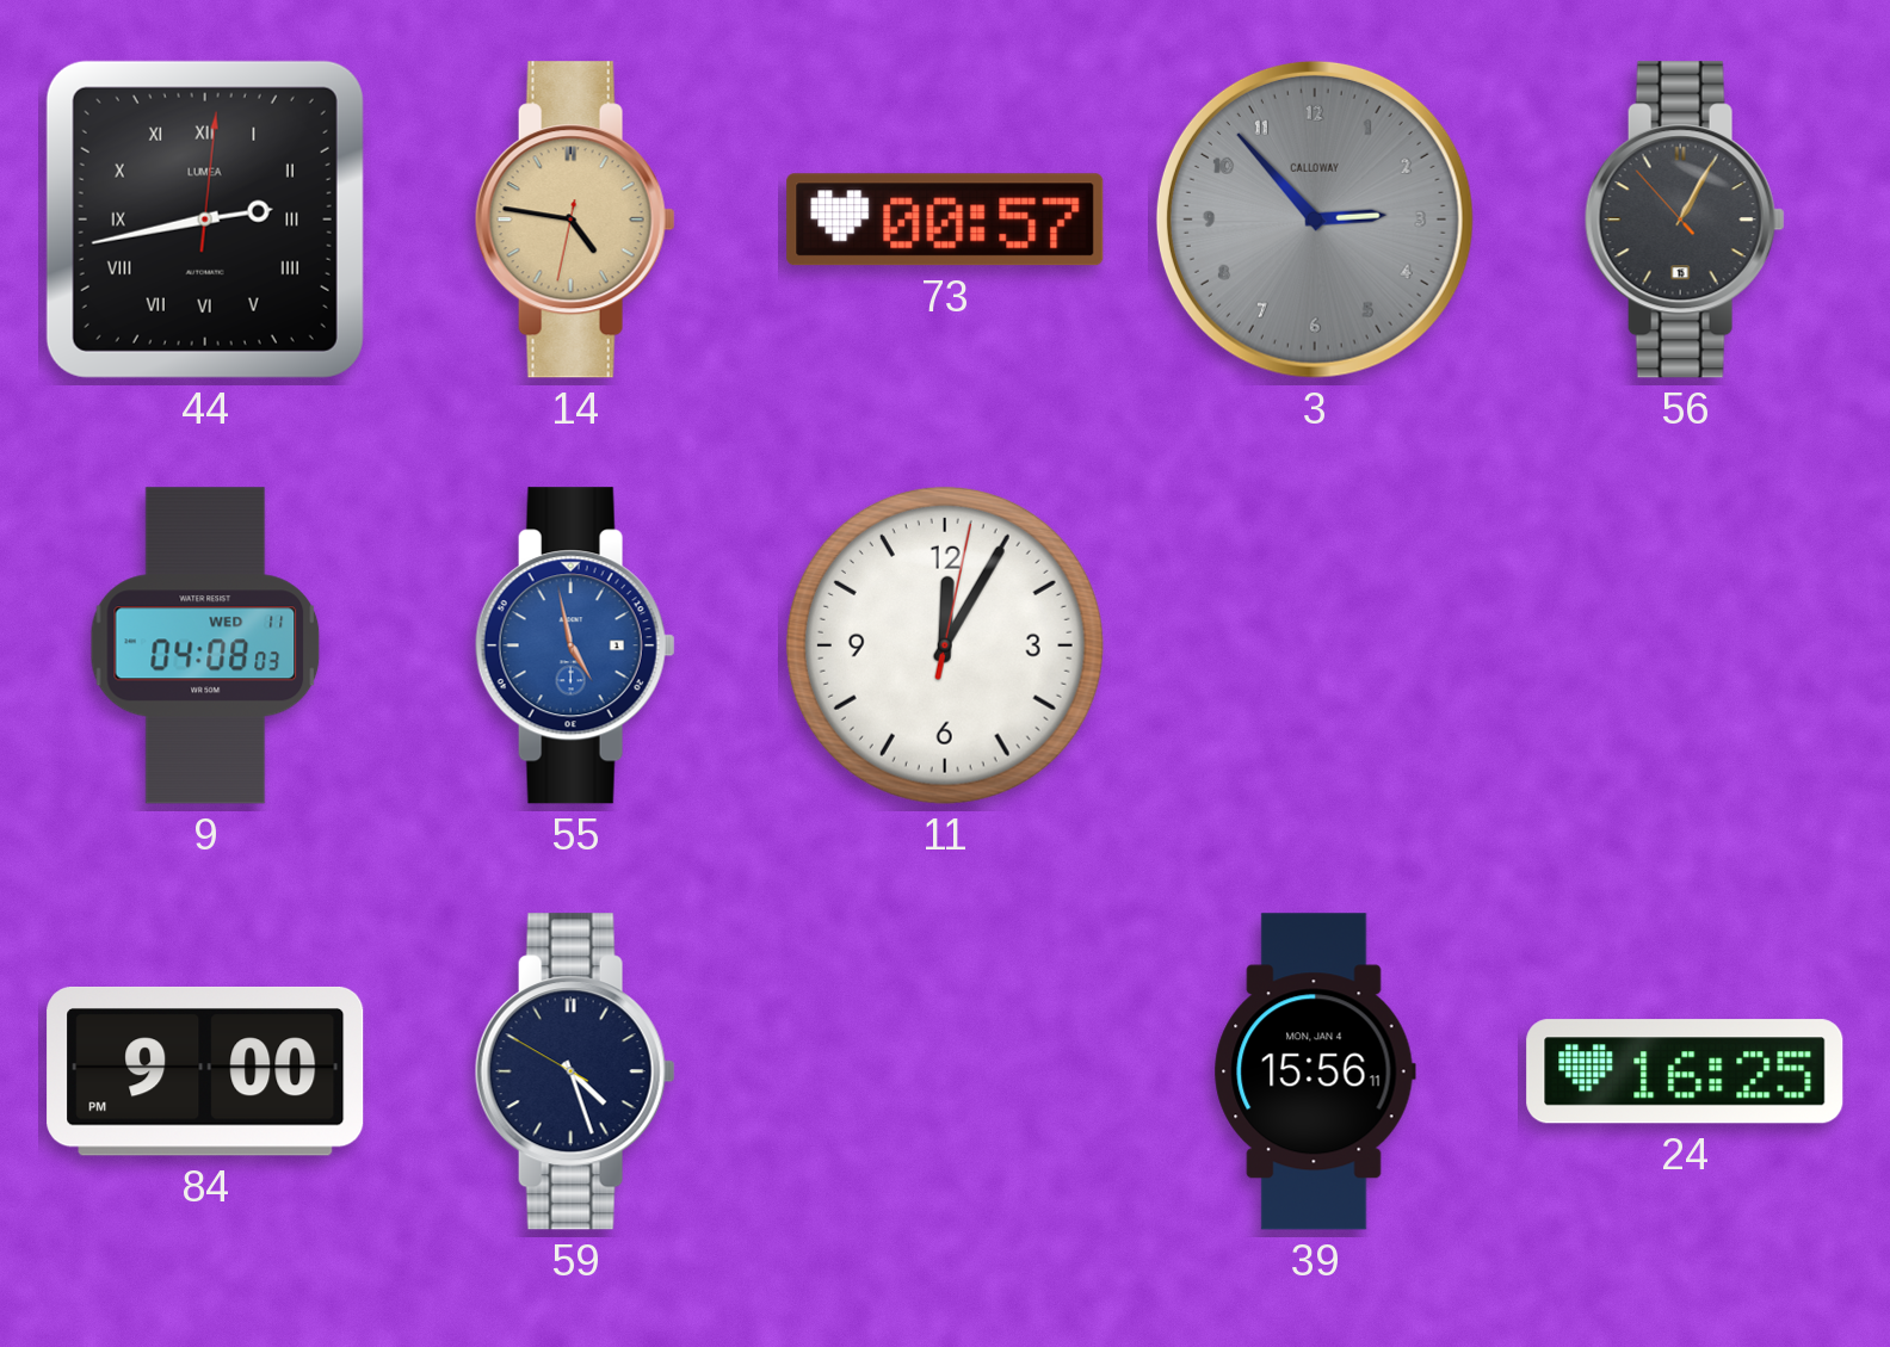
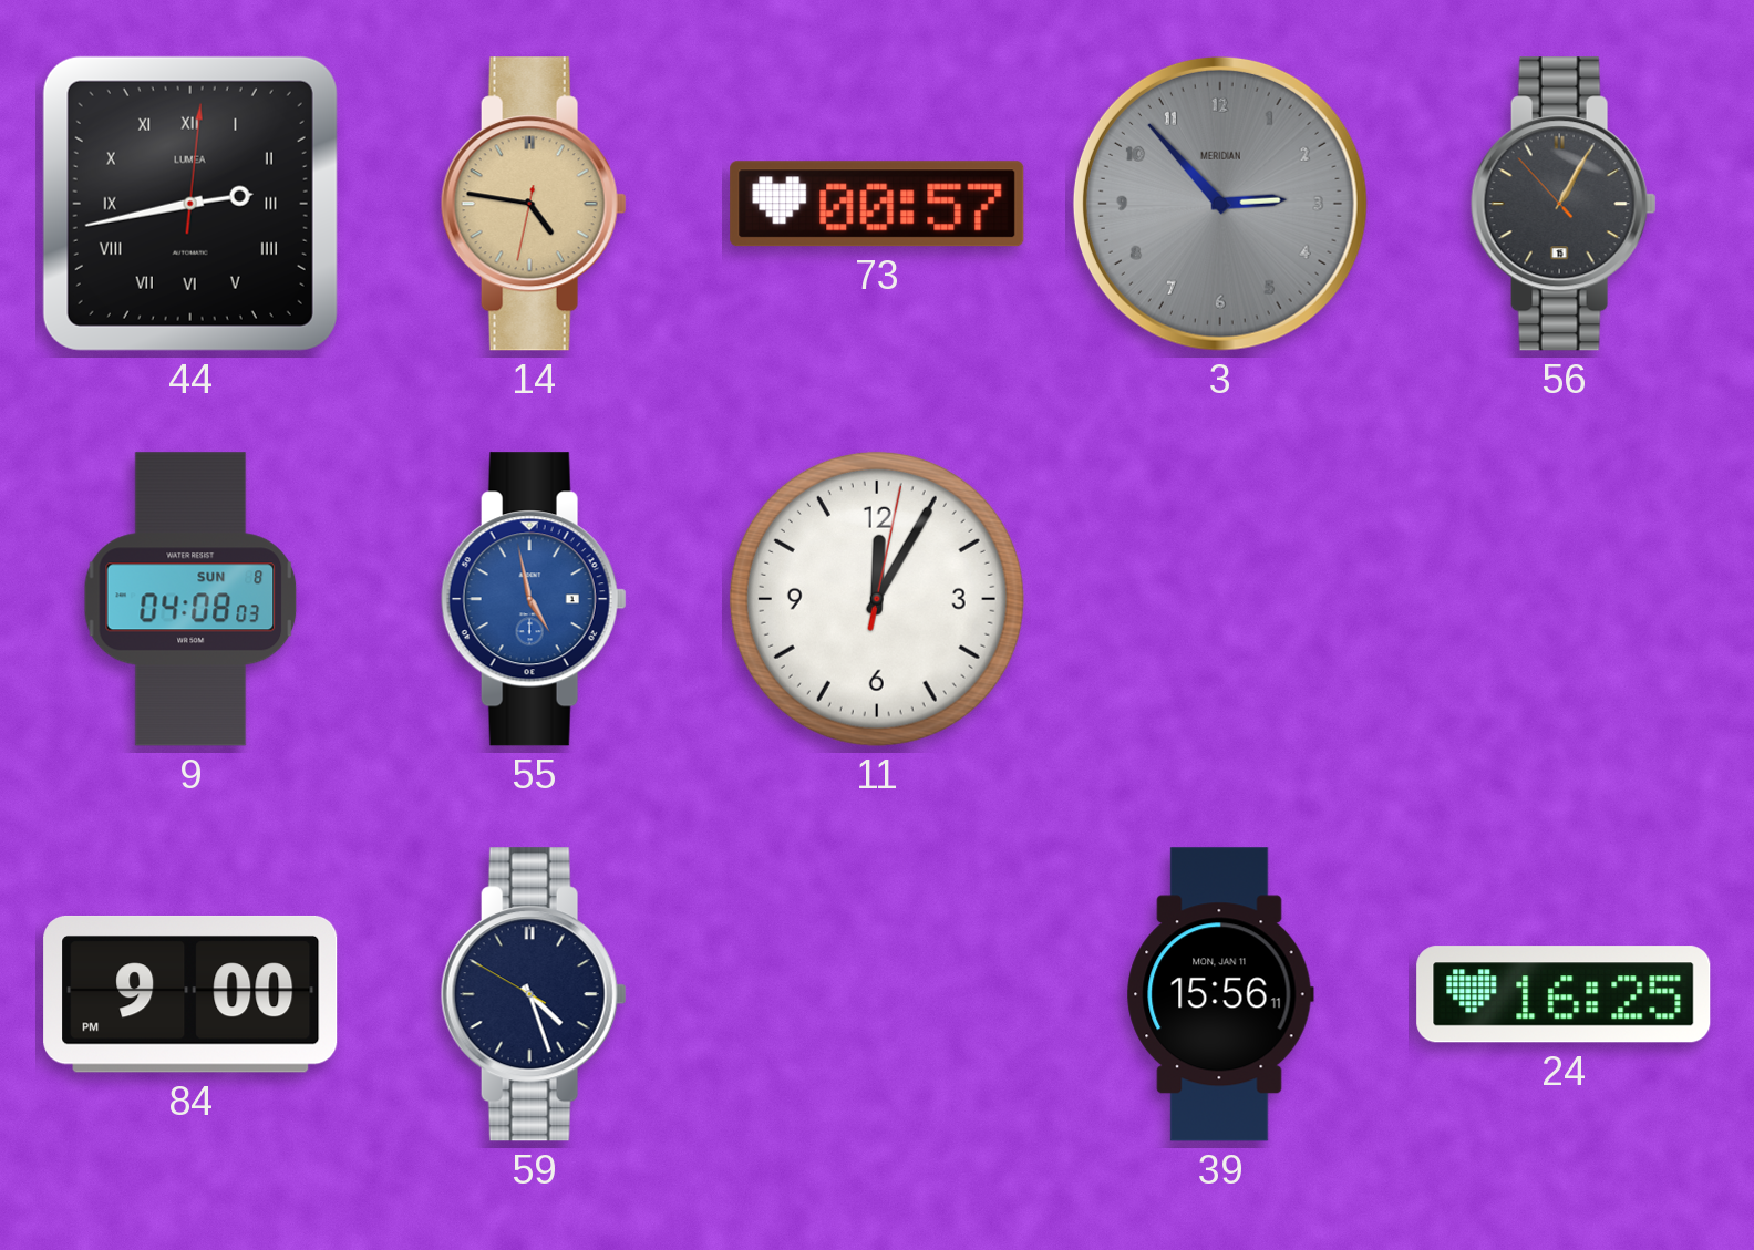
3 brand: CALLOWAY -> MERIDIAN
9 date: WED 11 -> SUN 8
39 date: MON, JAN 4 -> MON, JAN 11
